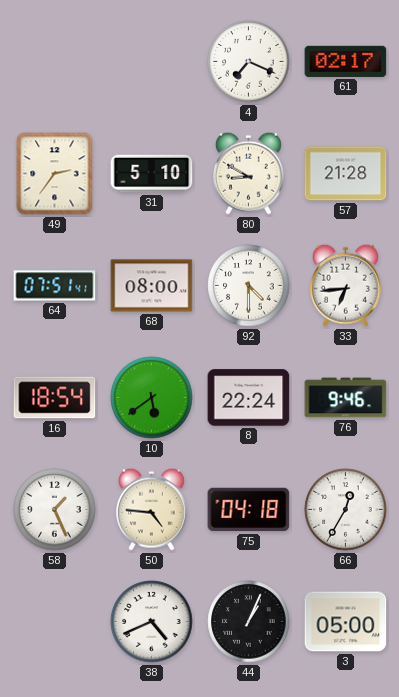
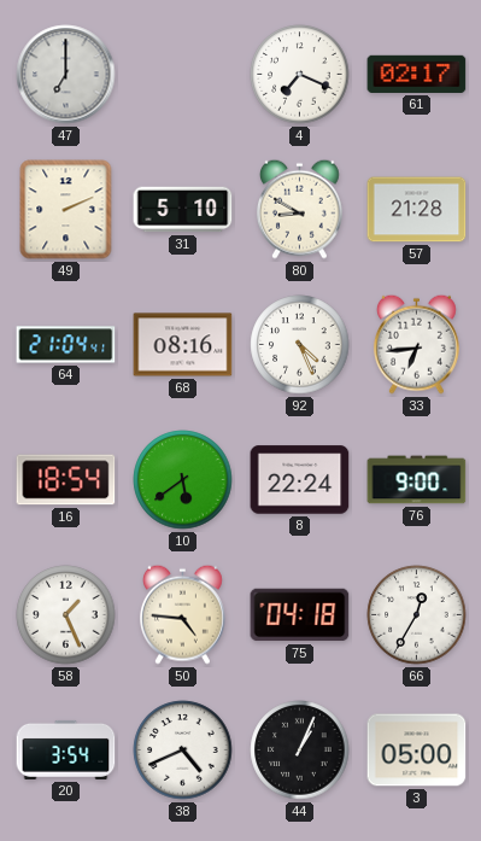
47: none -> 7:00
49: 2:36 -> 2:11
64: 07:51 -> 21:04
68: 08:00 -> 08:16
92: 4:30 -> 4:26
76: 9:46 -> 9:00
20: none -> 3:54
